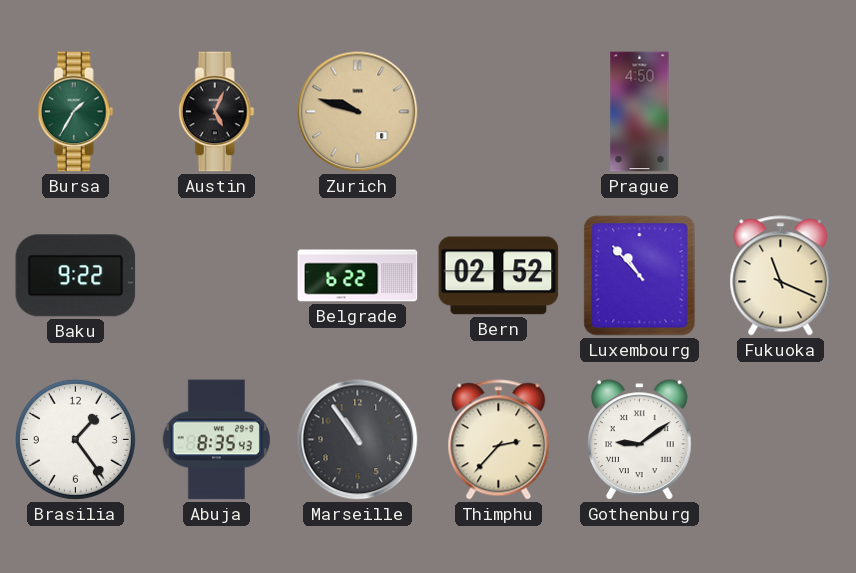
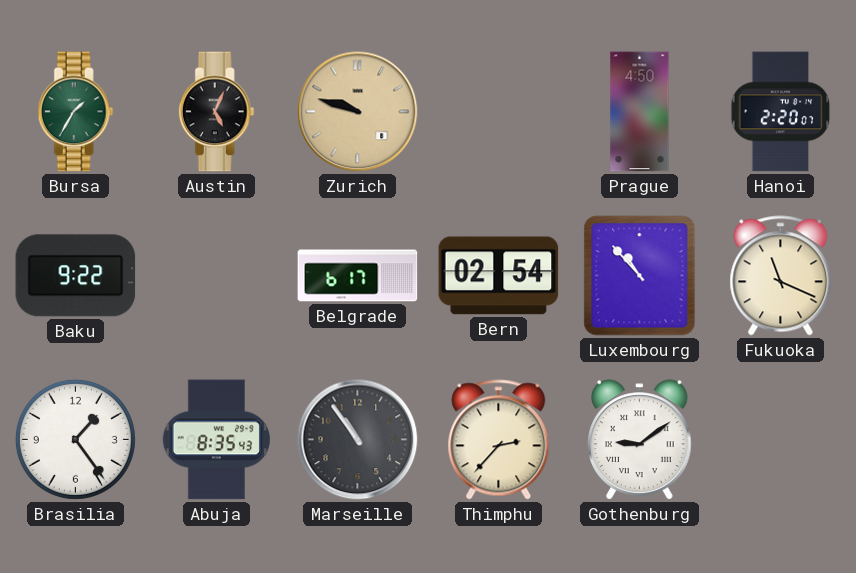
Hanoi: none -> 2:20
Belgrade: 6:22 -> 6:17
Bern: 02:52 -> 02:54
